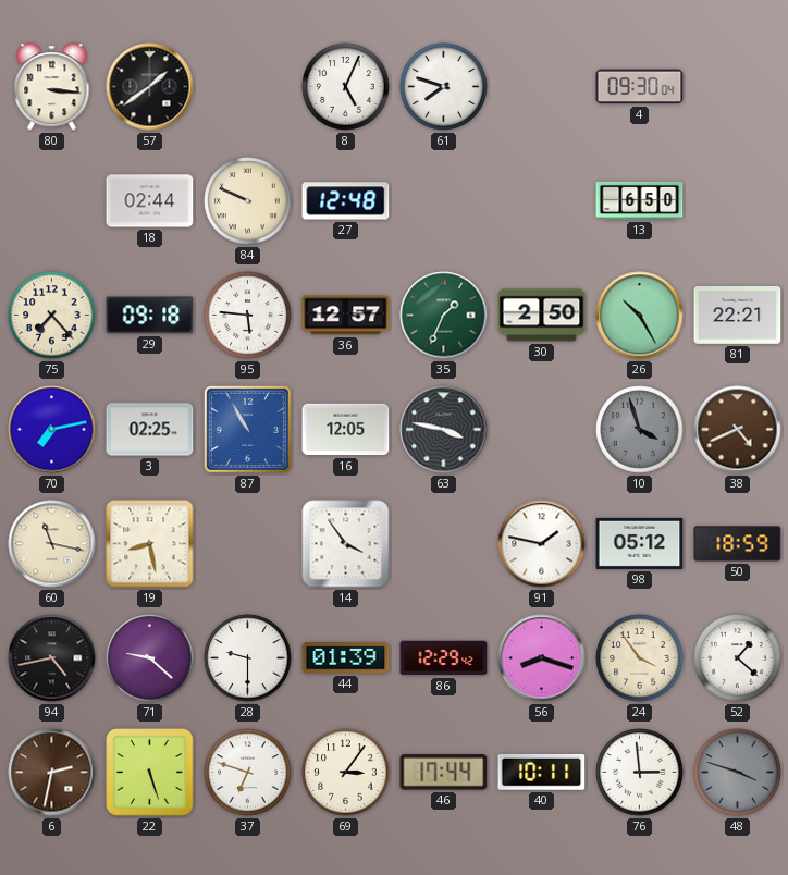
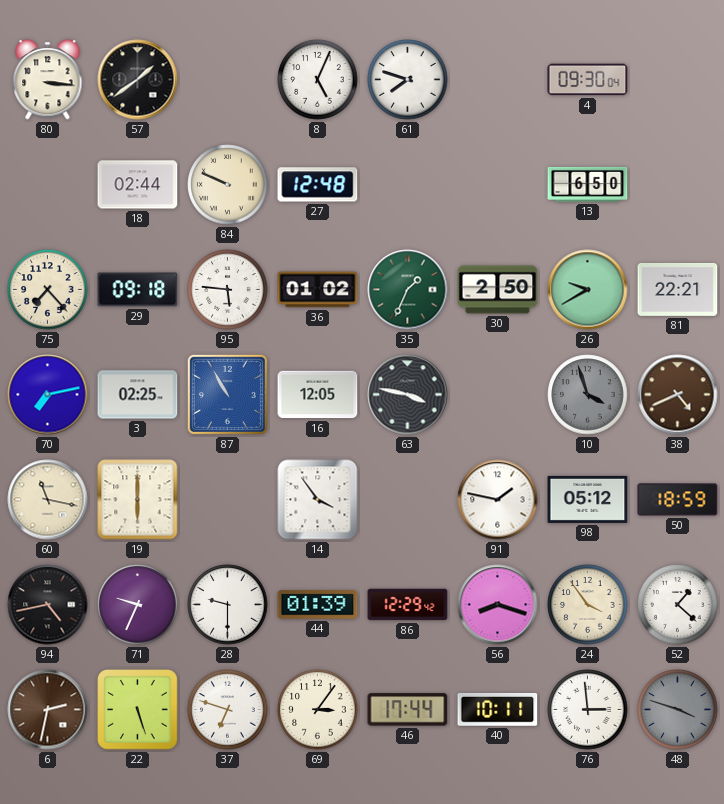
36: 12:57 -> 01:02
26: 10:25 -> 9:40
19: 8:28 -> 6:00
71: 9:22 -> 9:34
